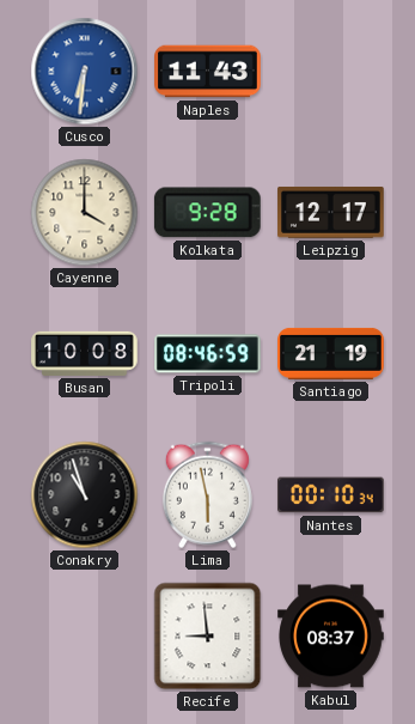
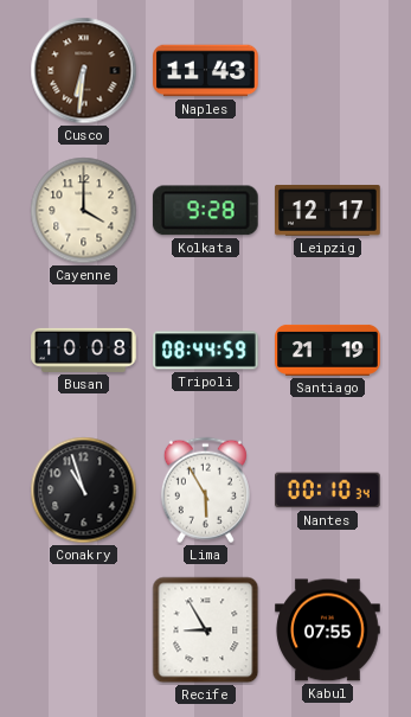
Cusco dial: blue -> brown
Tripoli: 08:46 -> 08:44
Lima: 5:58 -> 5:55
Recife: 8:59 -> 8:55
Kabul: 08:37 -> 07:55
